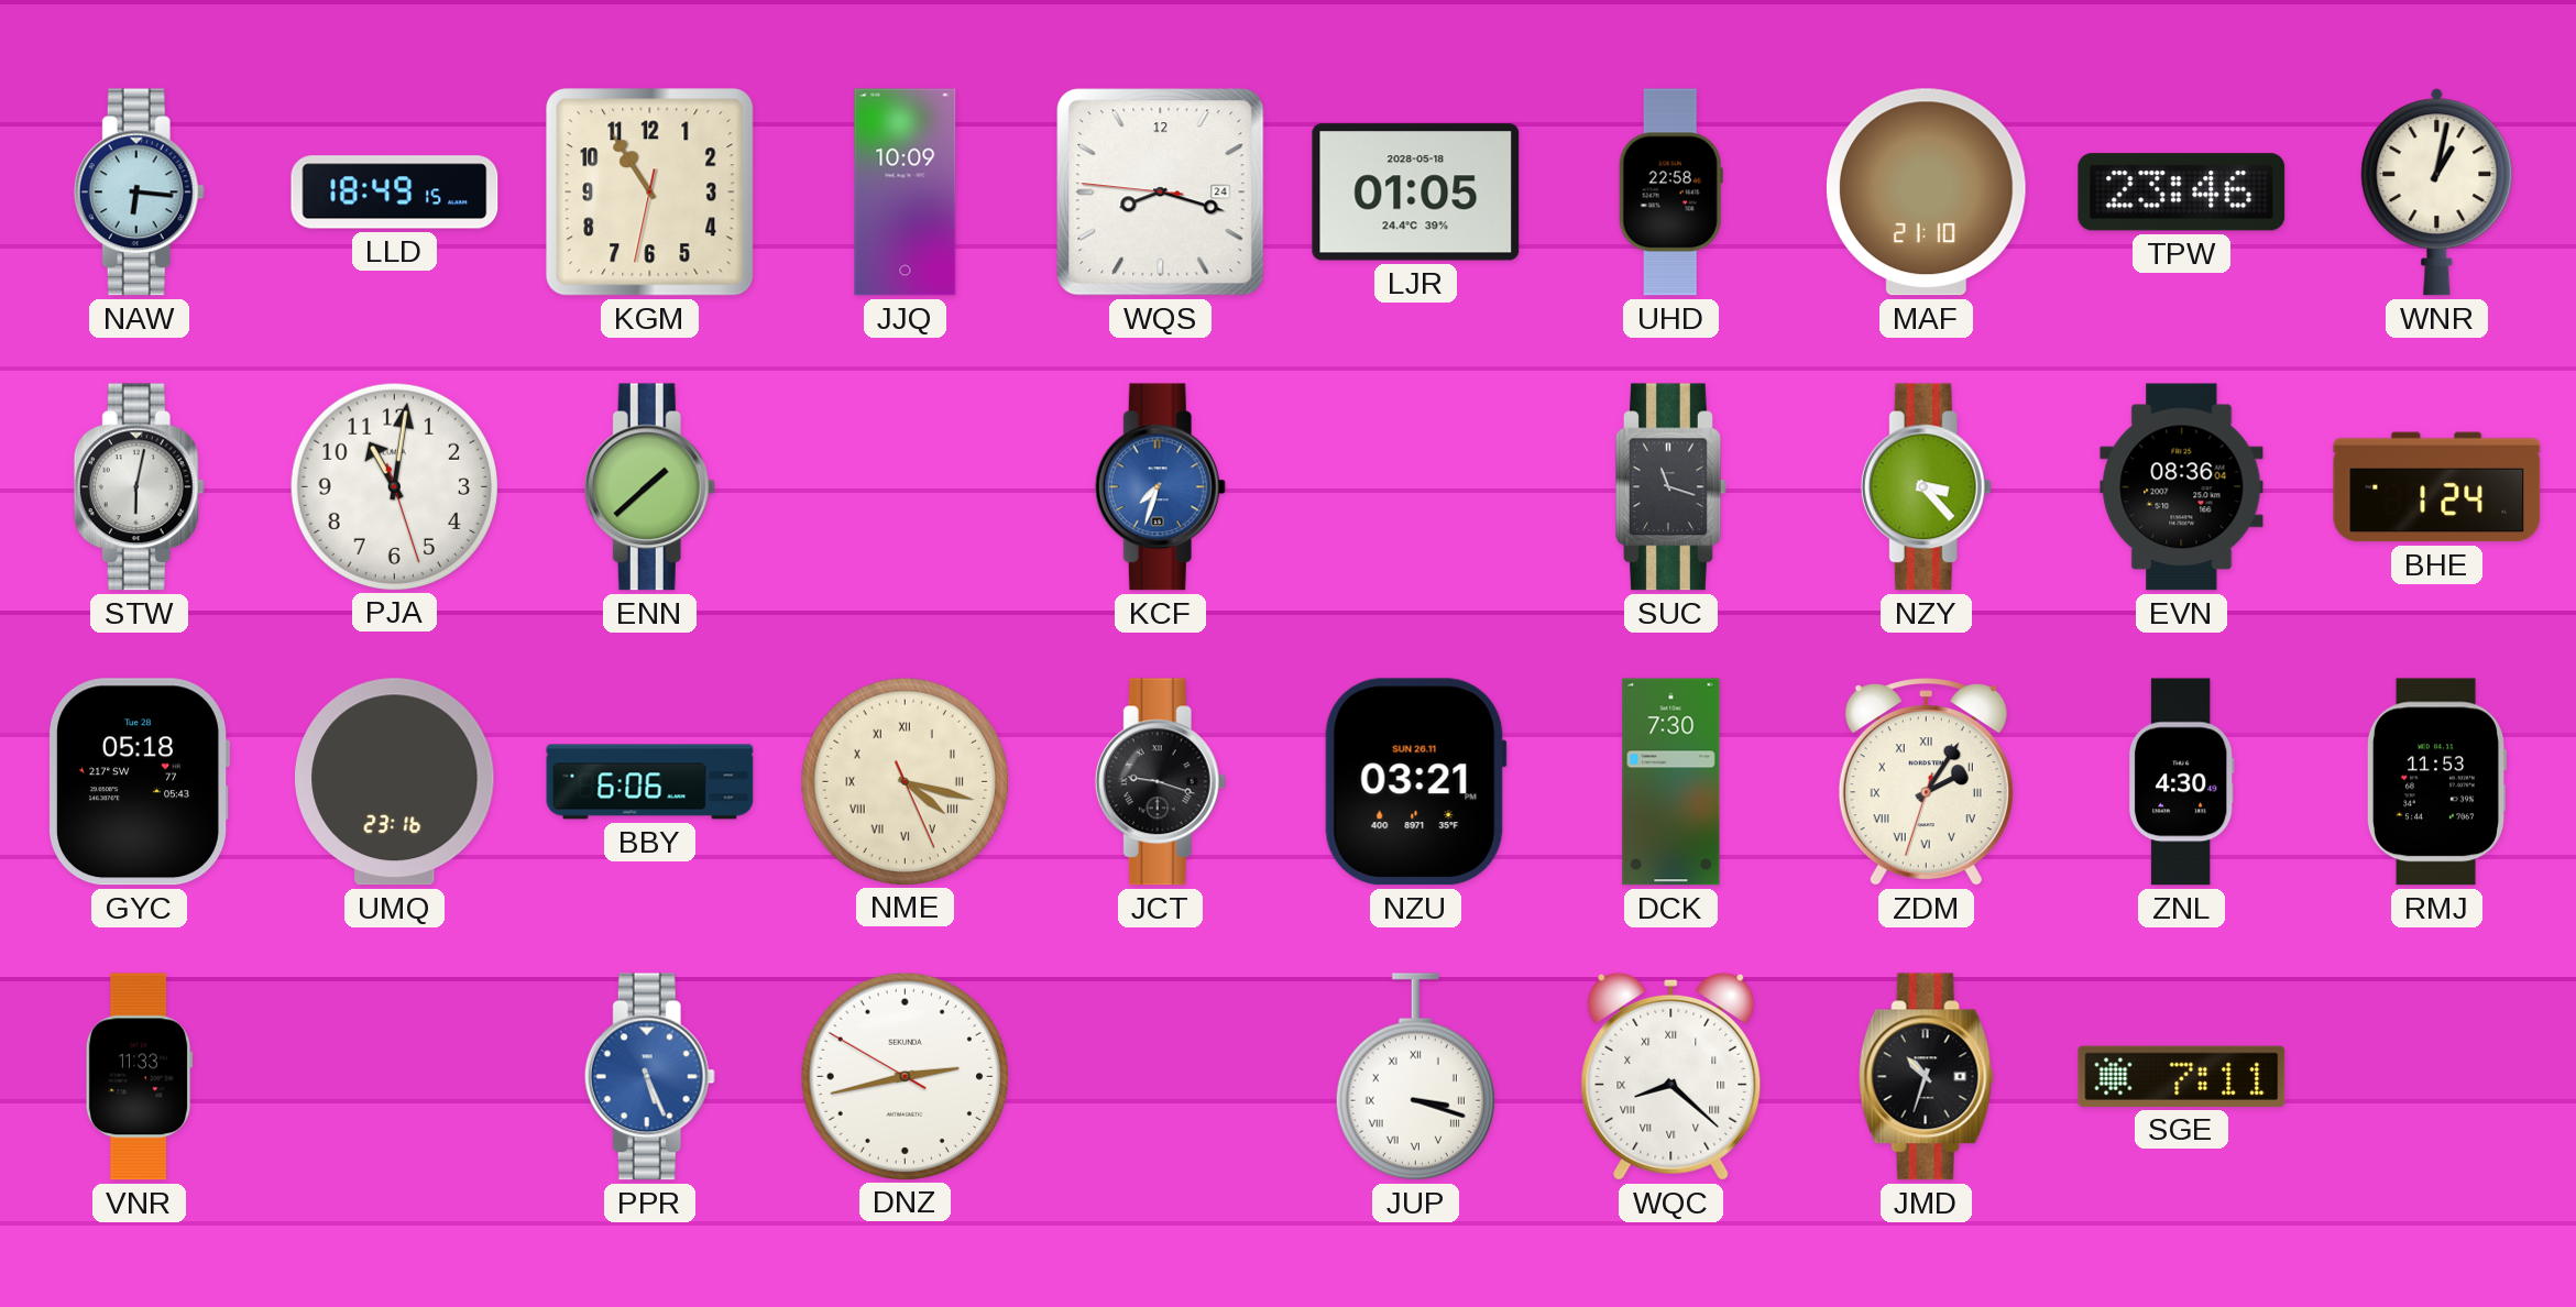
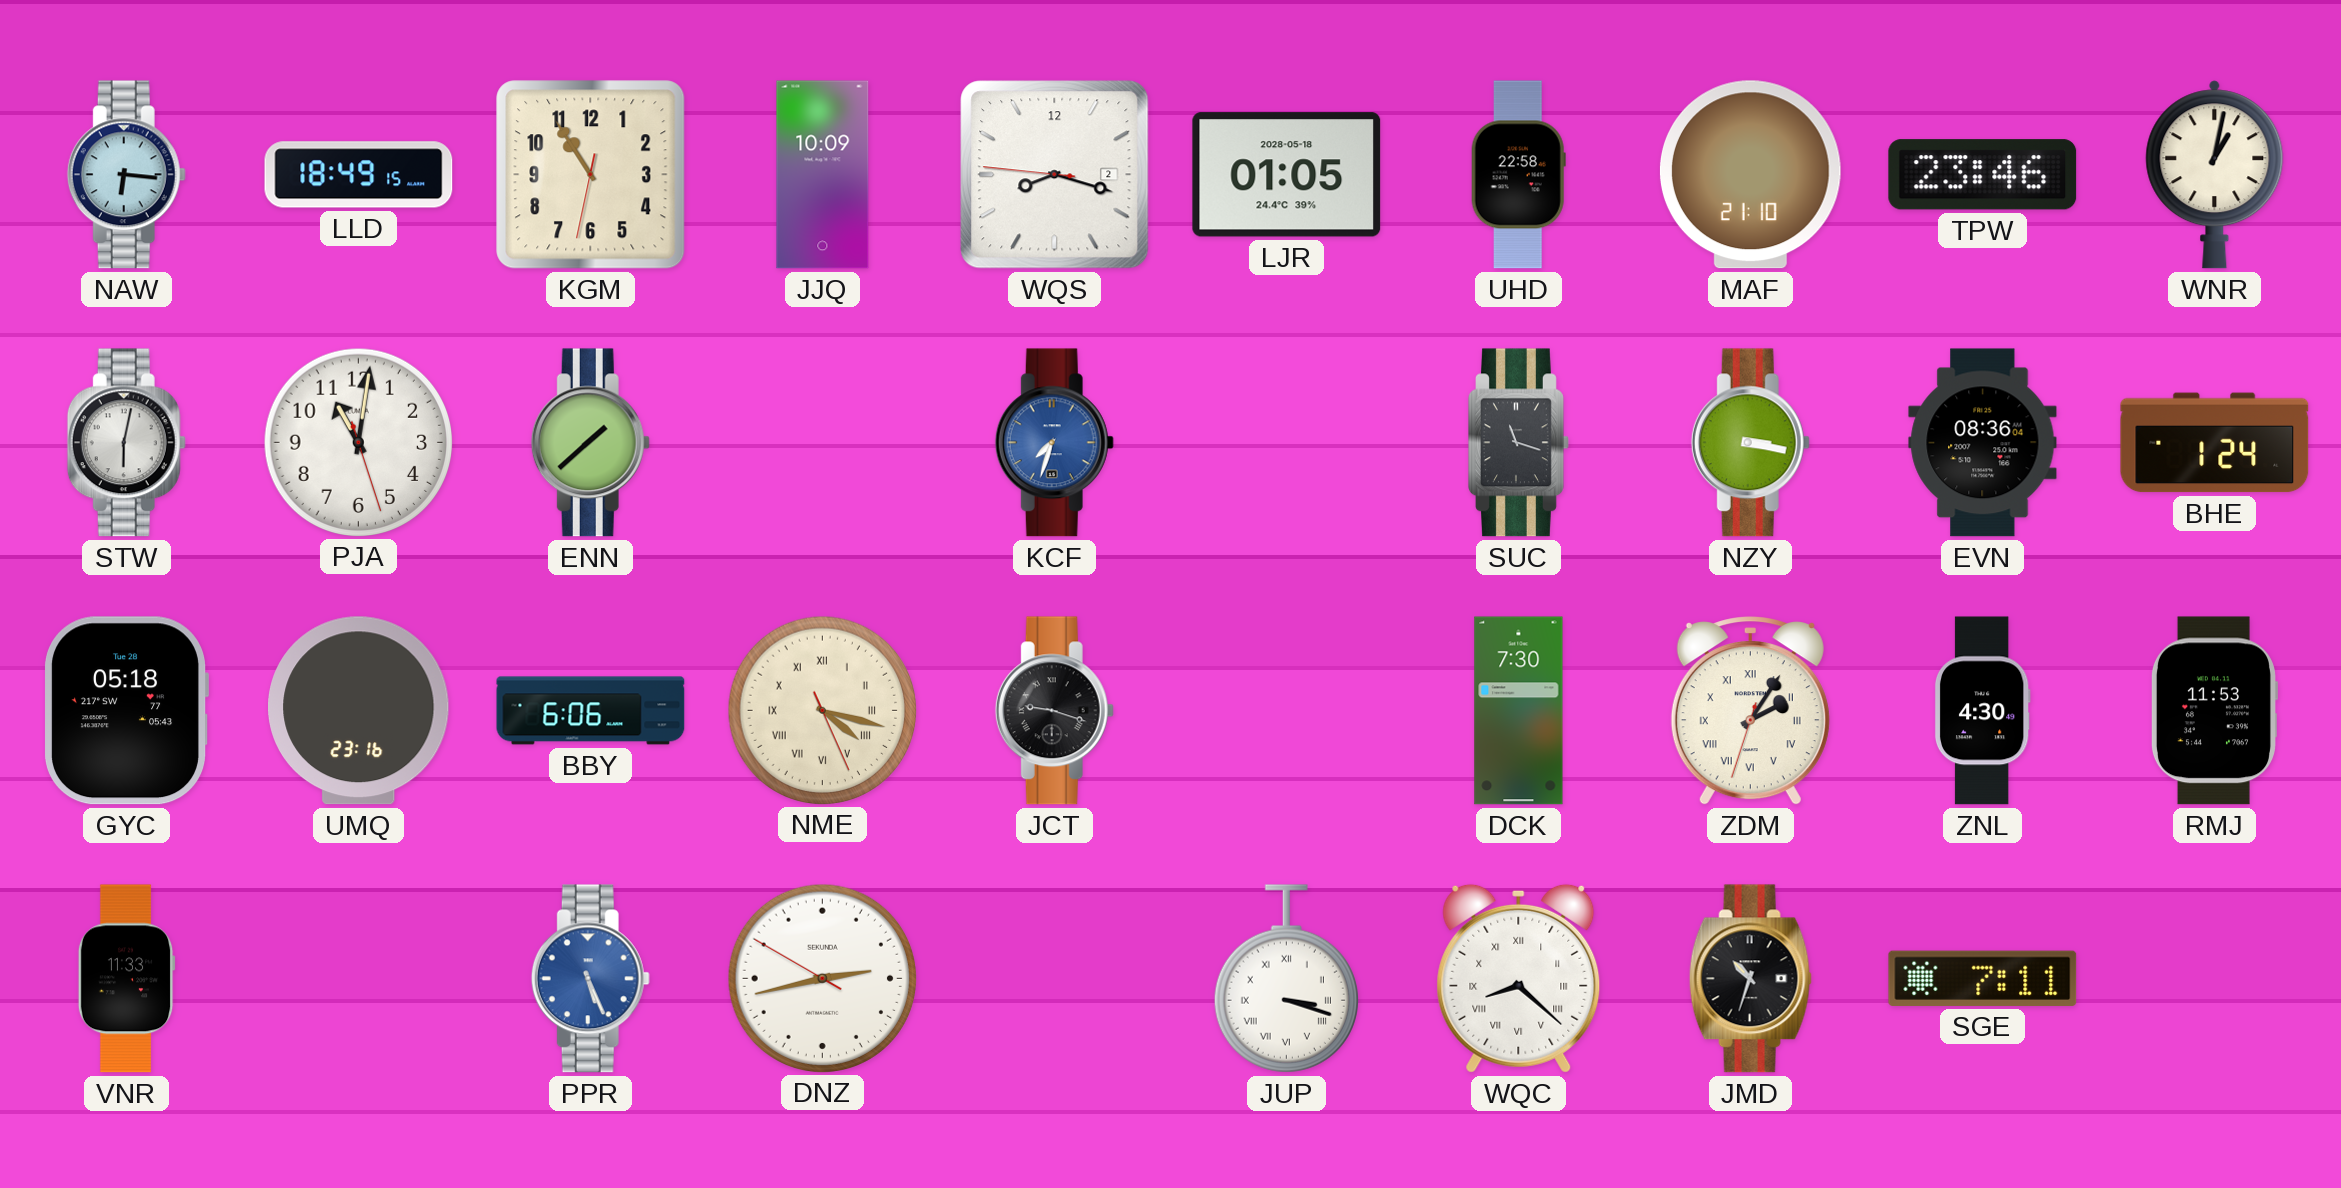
WQS date: 24 -> 2
NZY: 3:23 -> 3:17
NZU: 03:21 -> none
